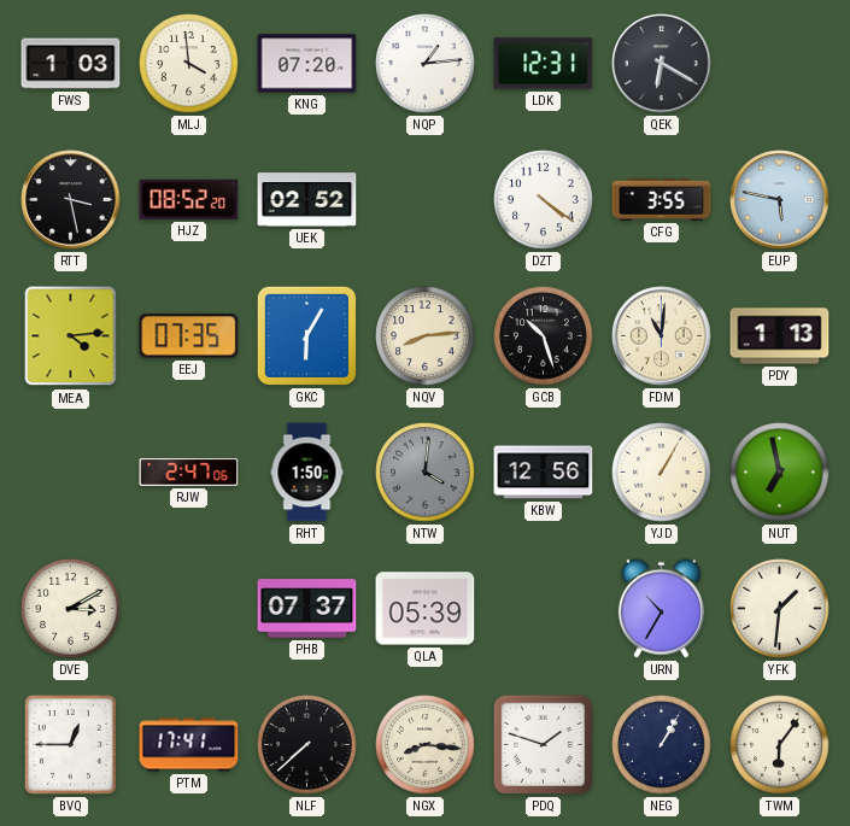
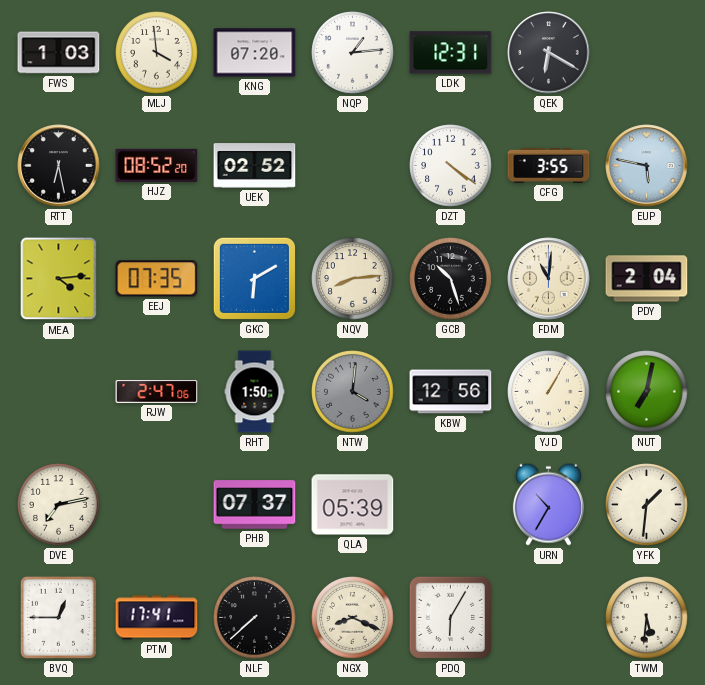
RTT: 3:28 -> 6:28
GKC: 6:05 -> 6:10
PDY: 1:13 -> 2:04
NUT: 6:58 -> 7:02
DVE: 3:10 -> 7:13
NGX: 8:16 -> 8:19
PDQ: 1:48 -> 6:05
NEG: 1:05 -> none
TWM: 6:06 -> 5:31
